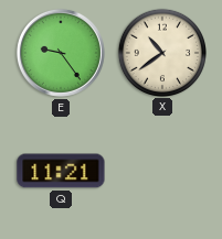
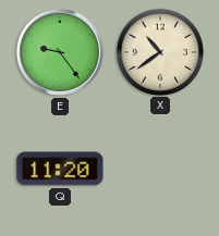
Q: 11:21 -> 11:20
